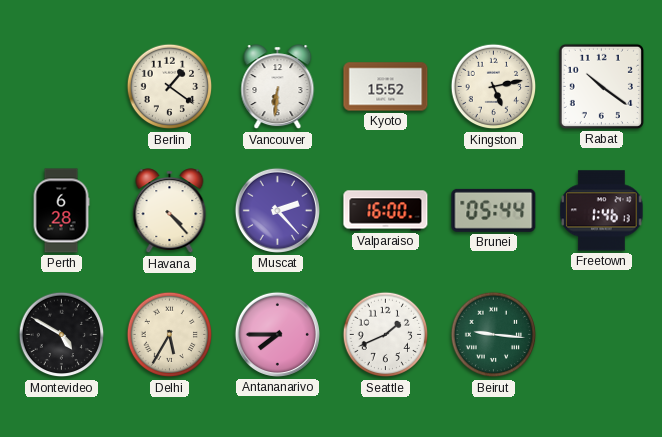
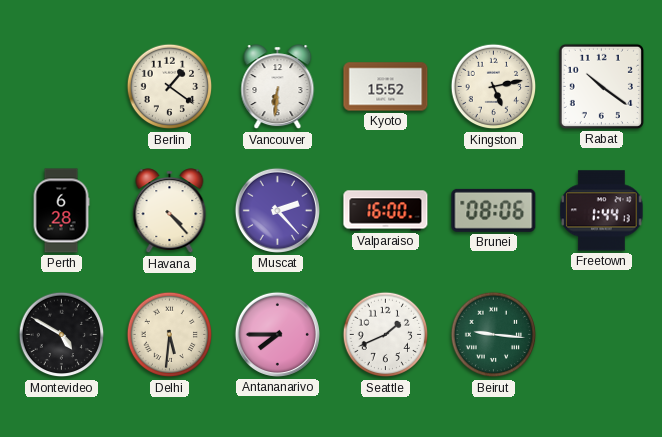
Brunei: 05:44 -> 08:06
Freetown: 1:46 -> 1:44
Delhi: 5:35 -> 5:31
